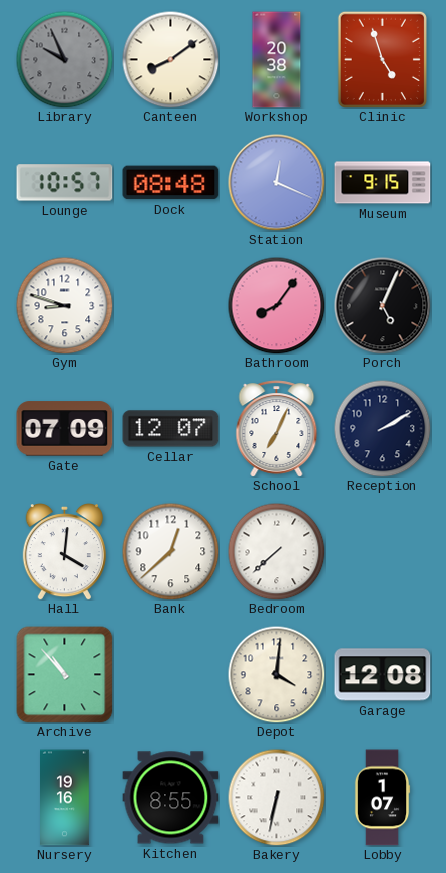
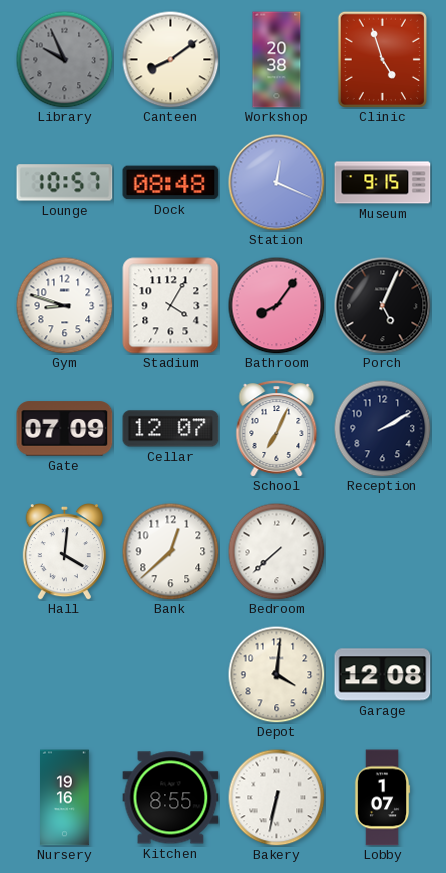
Stadium: none -> 4:05
Archive: 10:53 -> none
